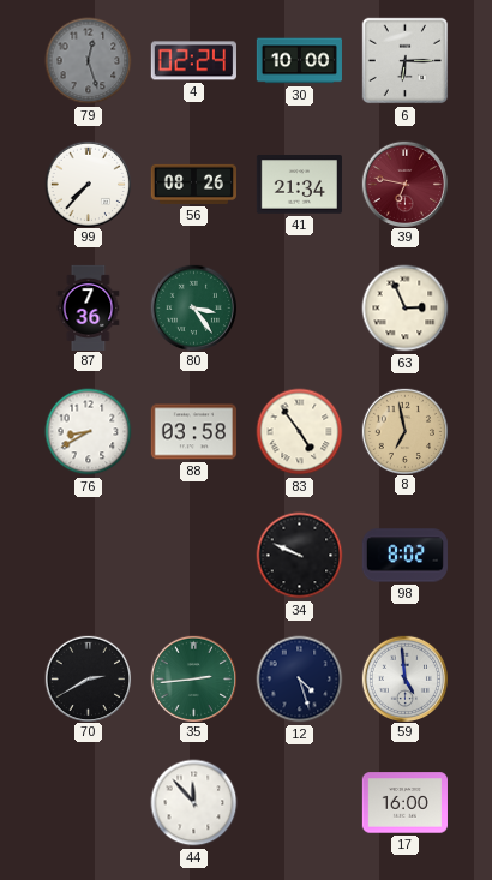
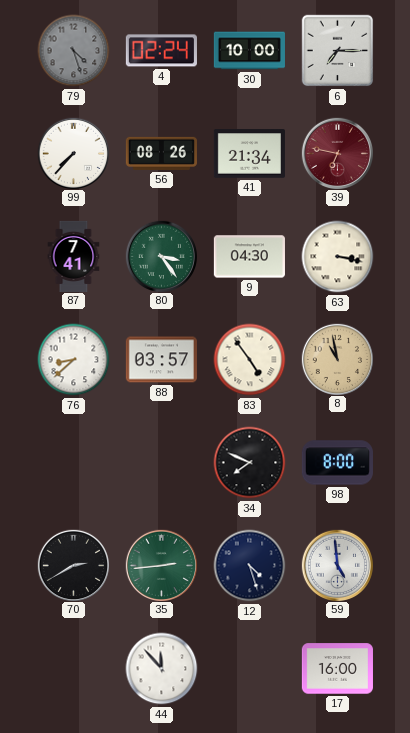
79: 12:27 -> 4:27
6: 6:15 -> 7:15
87: 7:36 -> 7:41
9: none -> 04:30
63: 2:56 -> 3:17
76: 8:40 -> 8:38
88: 03:58 -> 03:57
8: 6:58 -> 10:58
34: 9:49 -> 7:49
98: 8:02 -> 8:00
